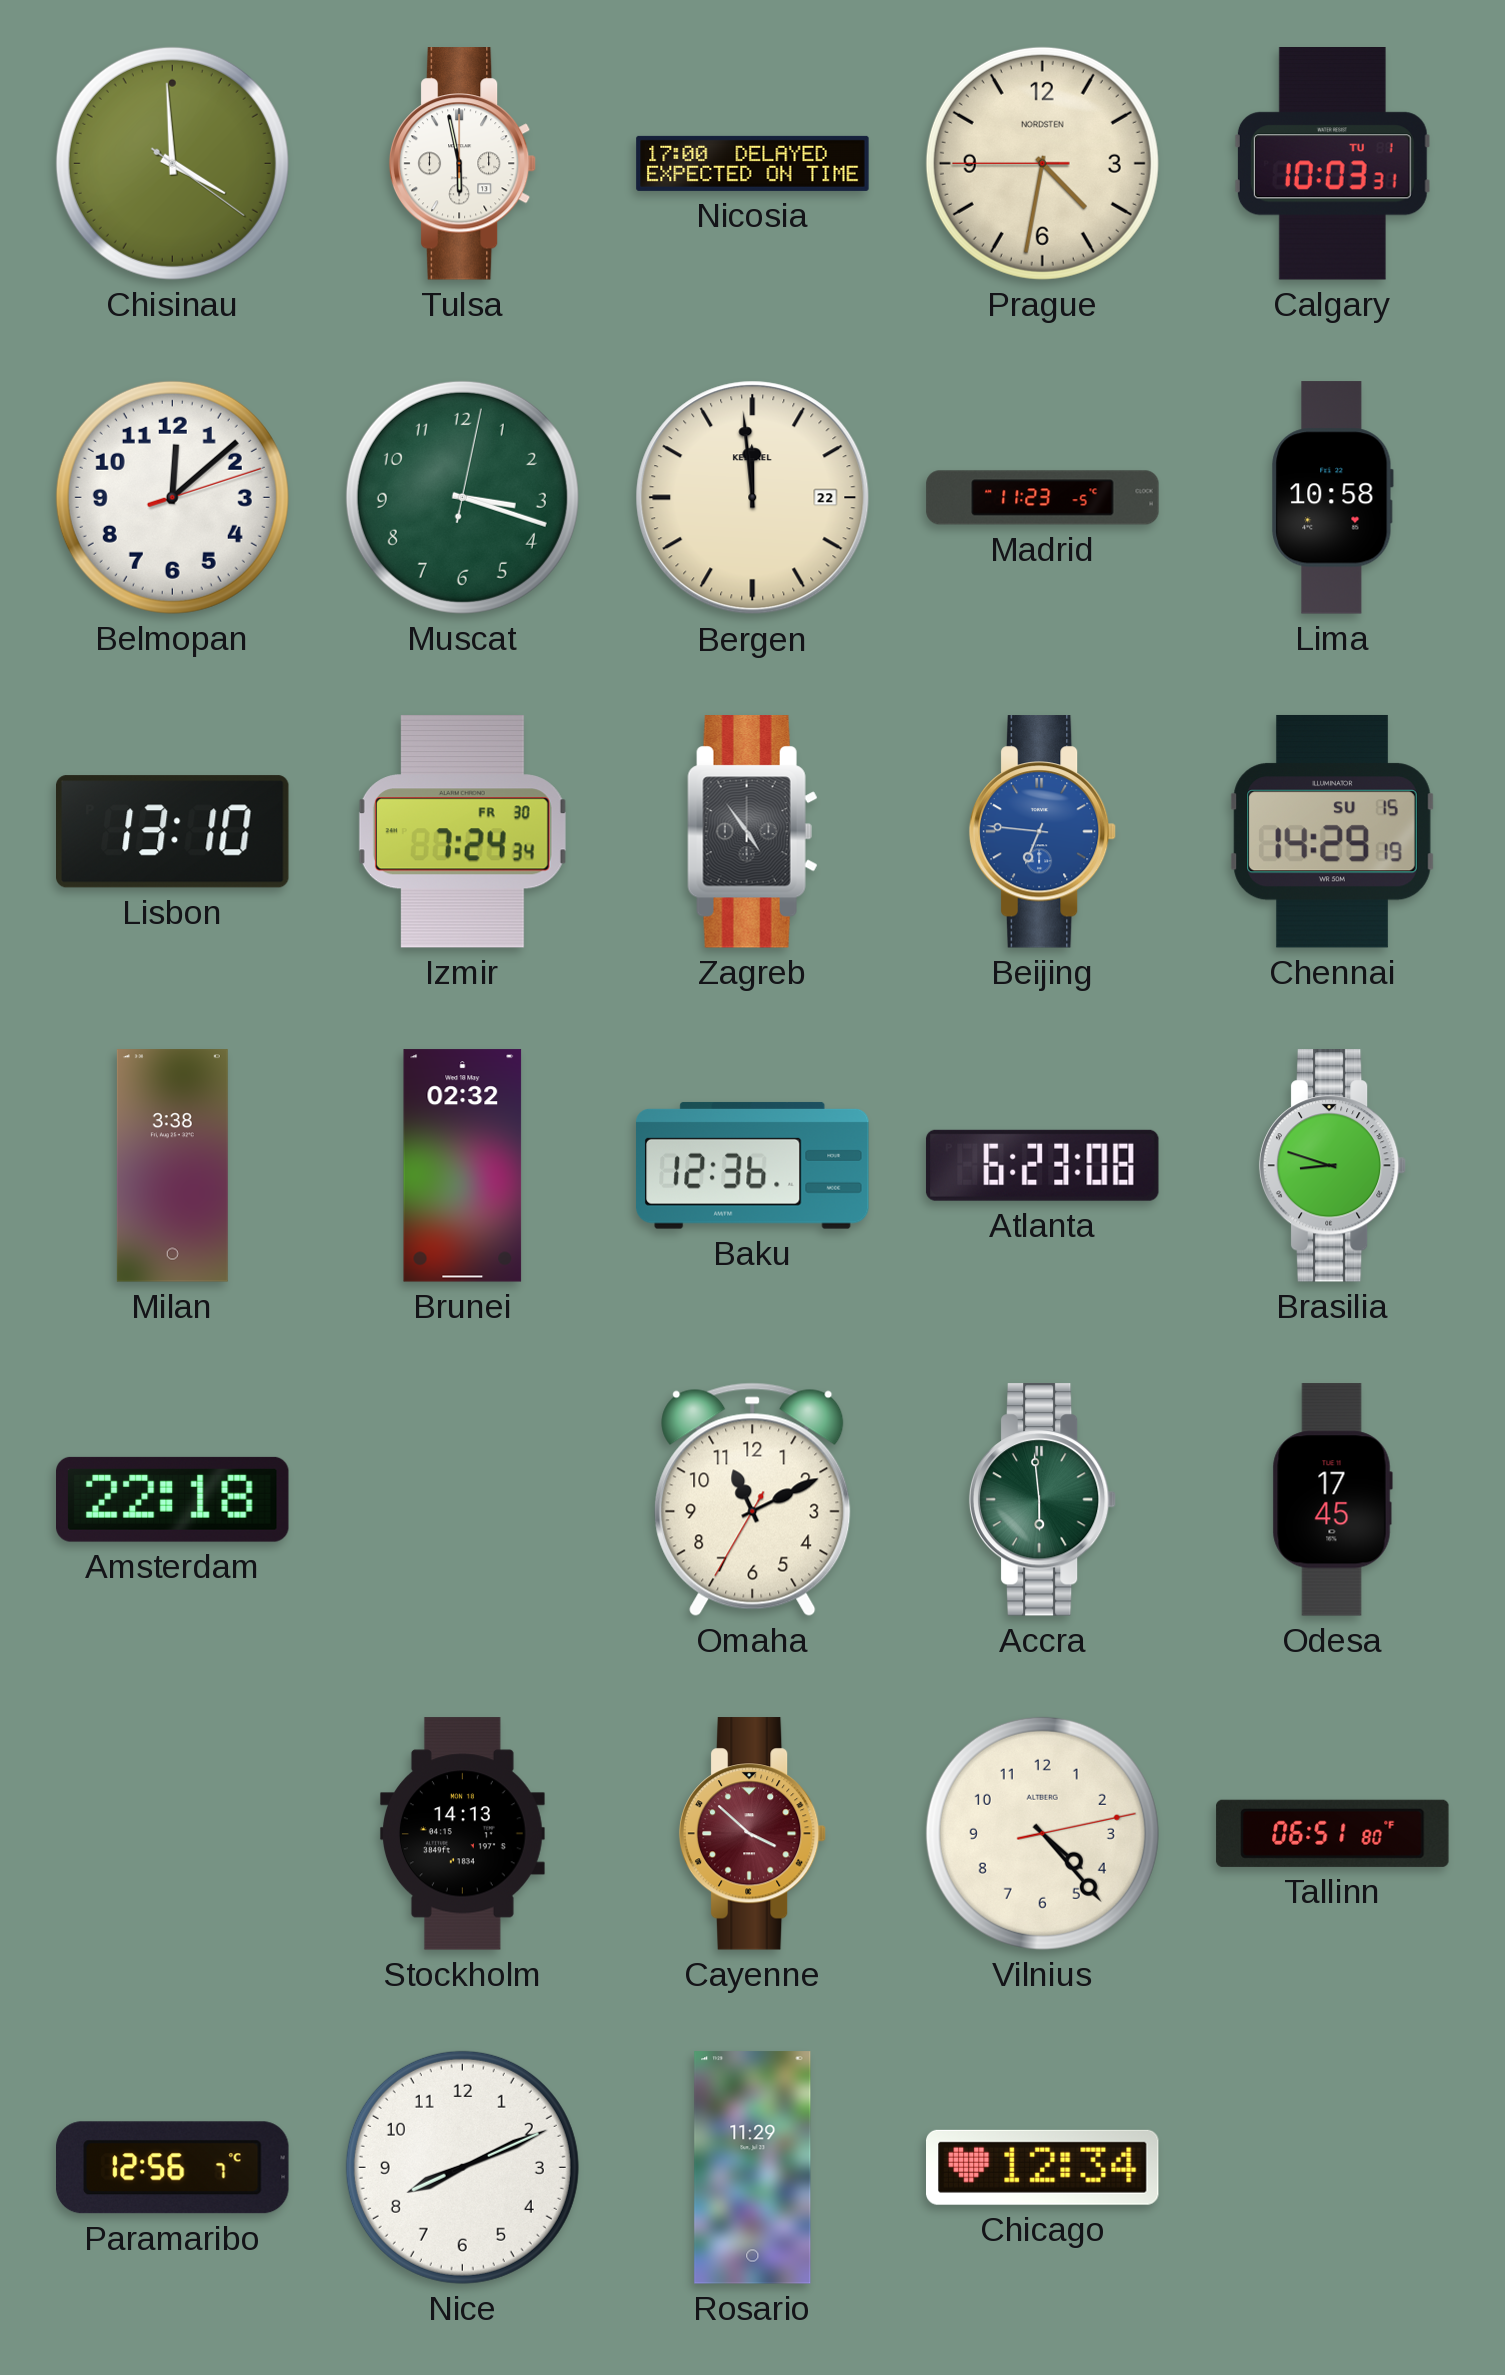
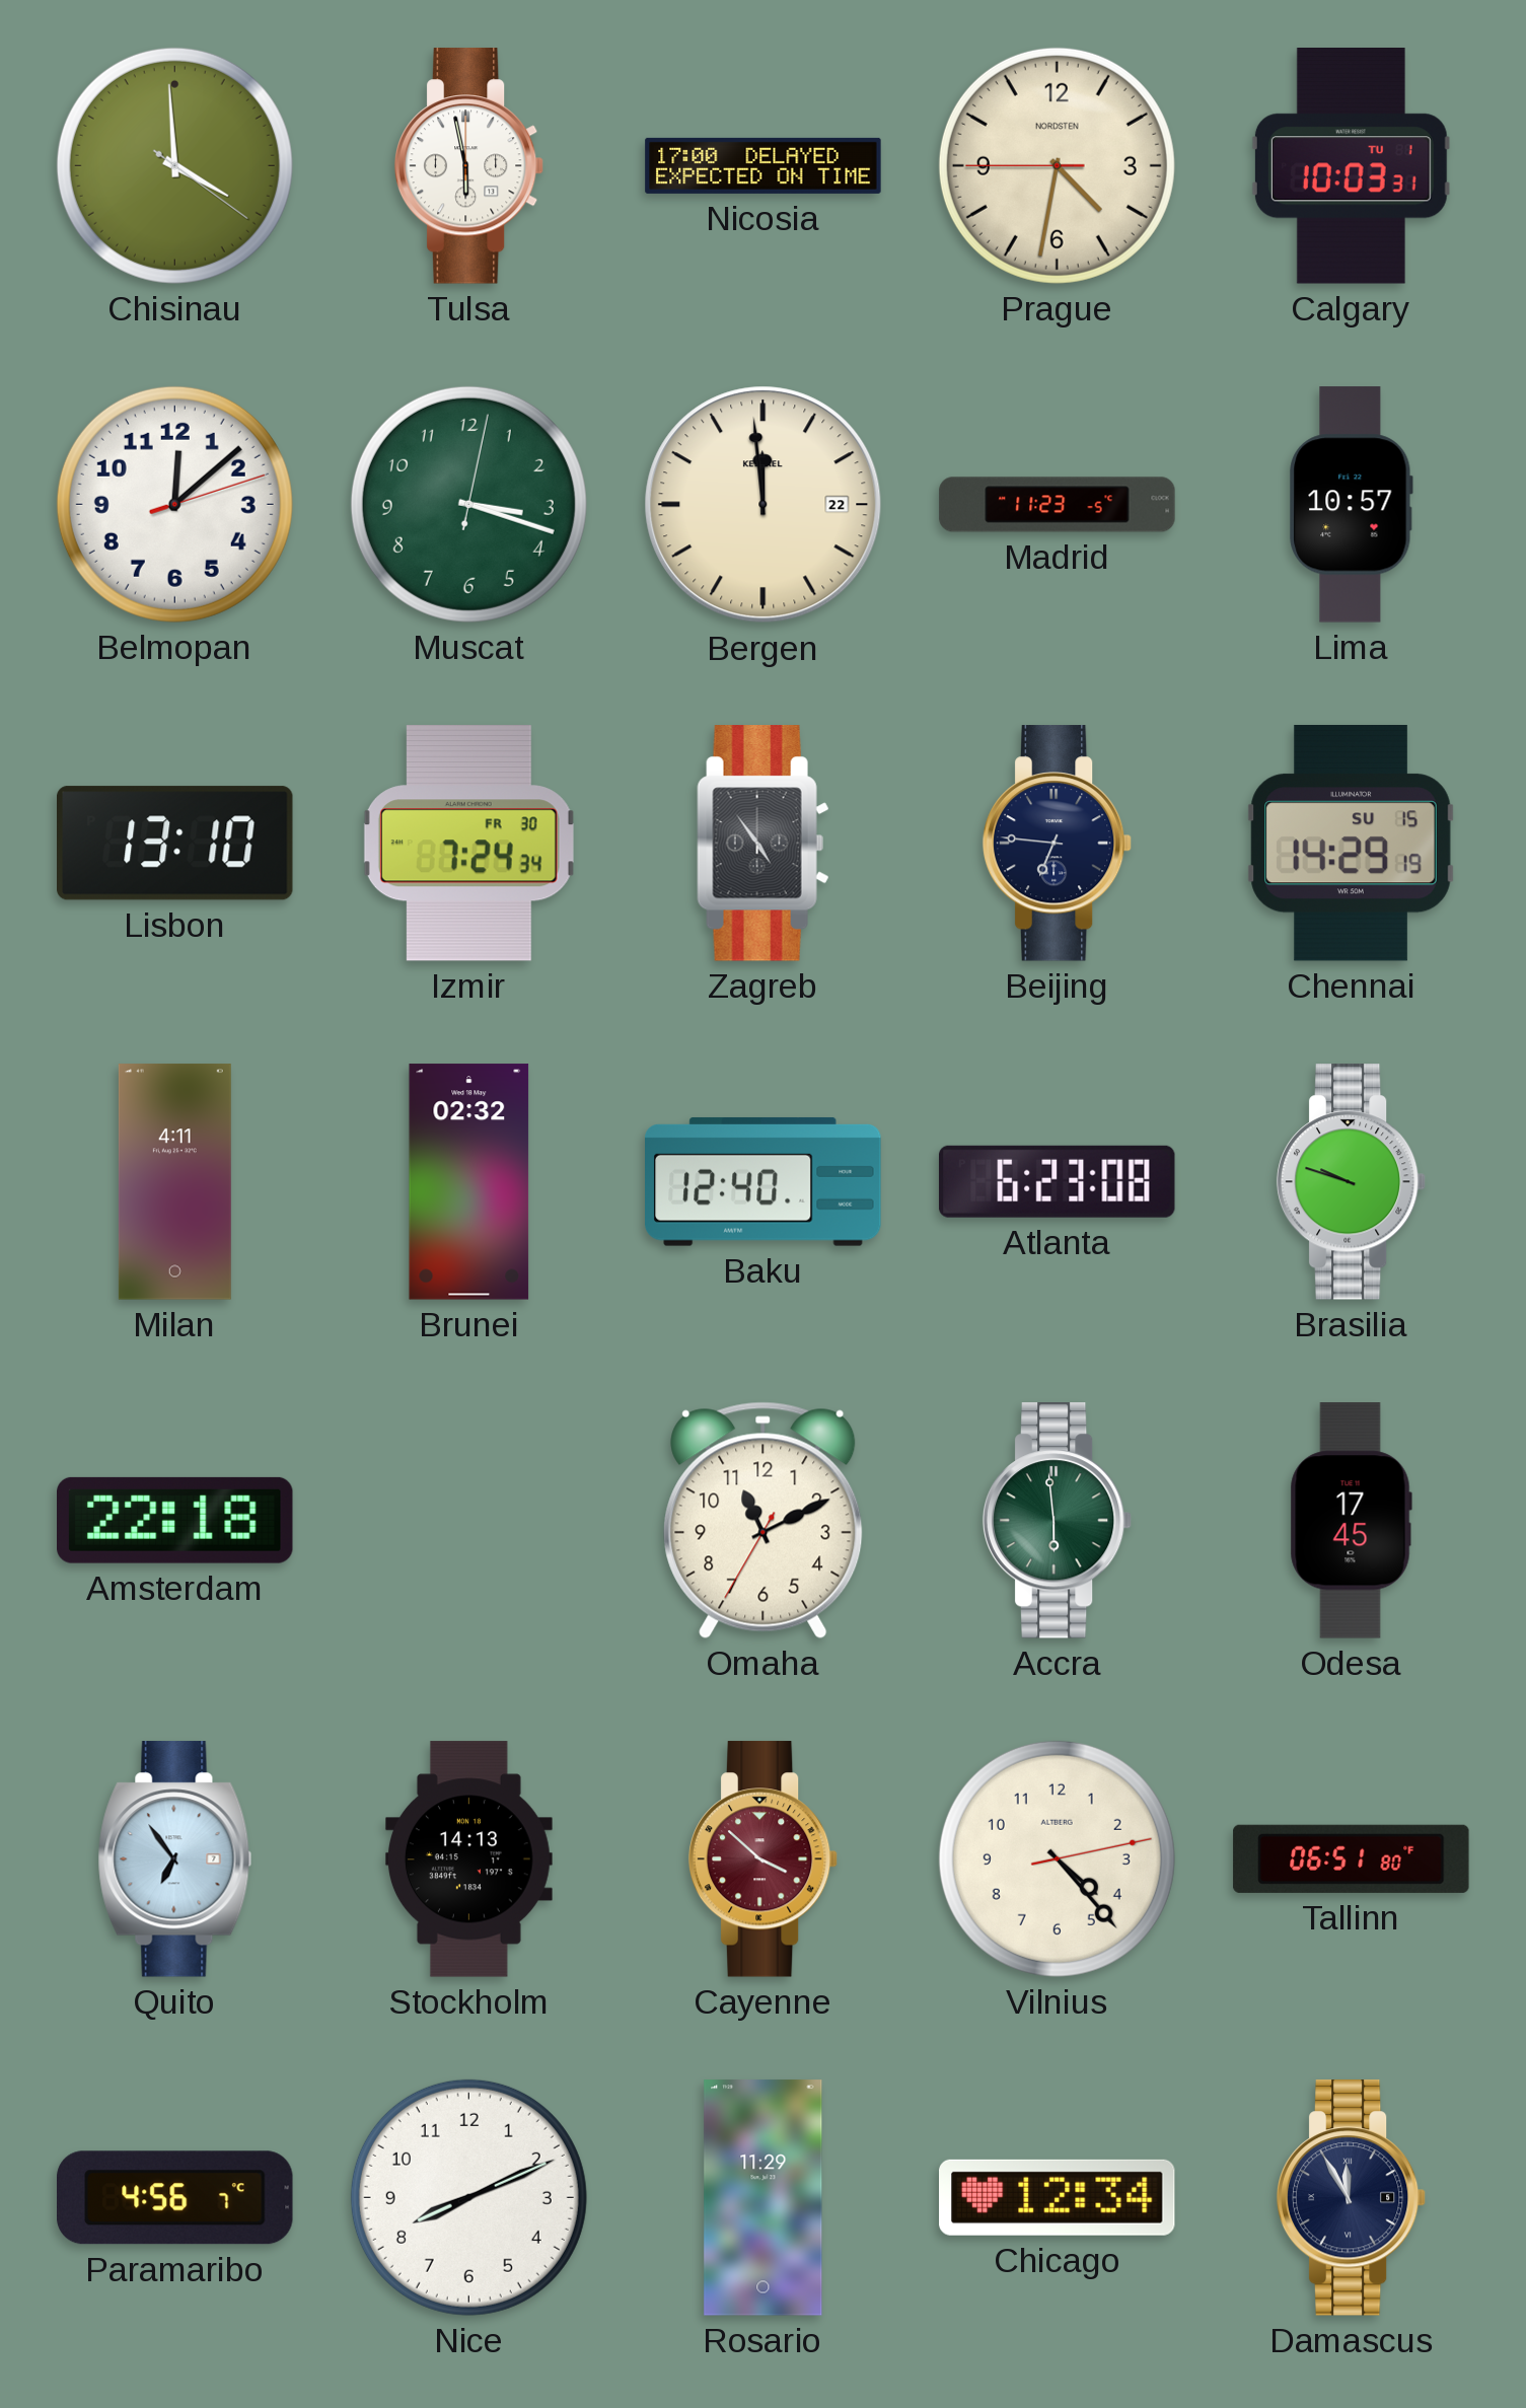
Lima: 10:58 -> 10:57
Beijing dial: blue -> navy
Milan: 3:38 -> 4:11
Baku: 12:36 -> 12:40
Brasilia: 8:48 -> 9:48
Quito: none -> 6:54
Paramaribo: 12:56 -> 4:56
Damascus: none -> 11:55
